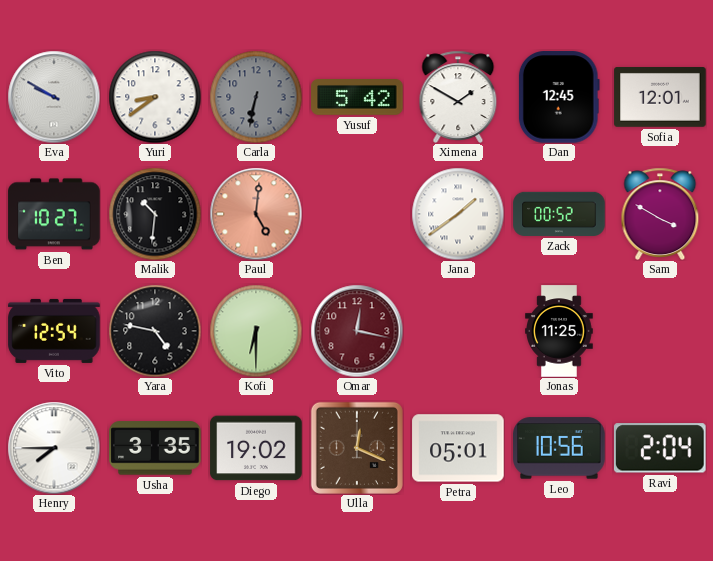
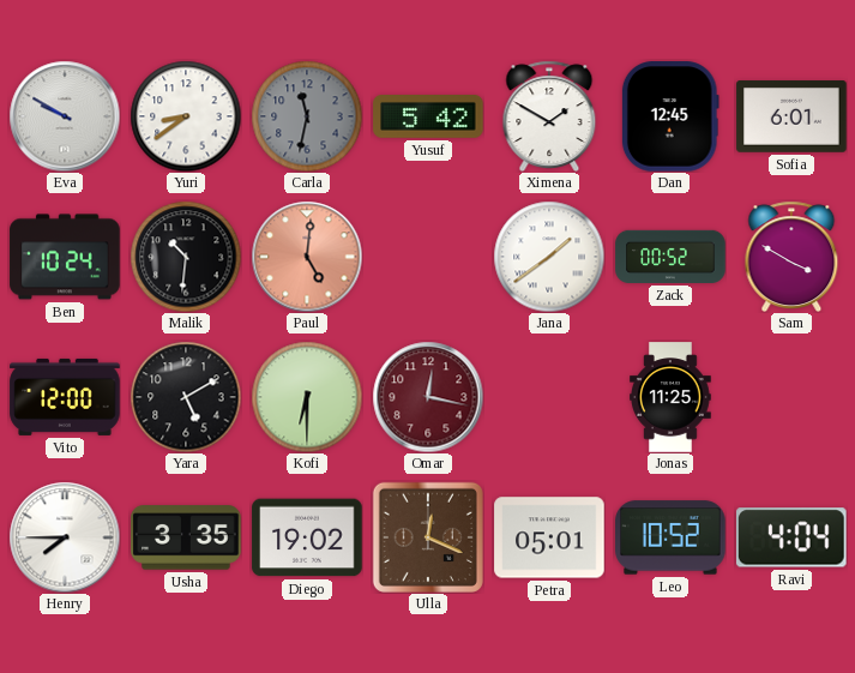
Carla: 6:32 -> 11:32
Sofia: 12:01 -> 6:01
Ben: 10:27 -> 10:24
Vito: 12:54 -> 12:00
Yara: 4:47 -> 5:10
Leo: 10:56 -> 10:52
Ravi: 2:04 -> 4:04
